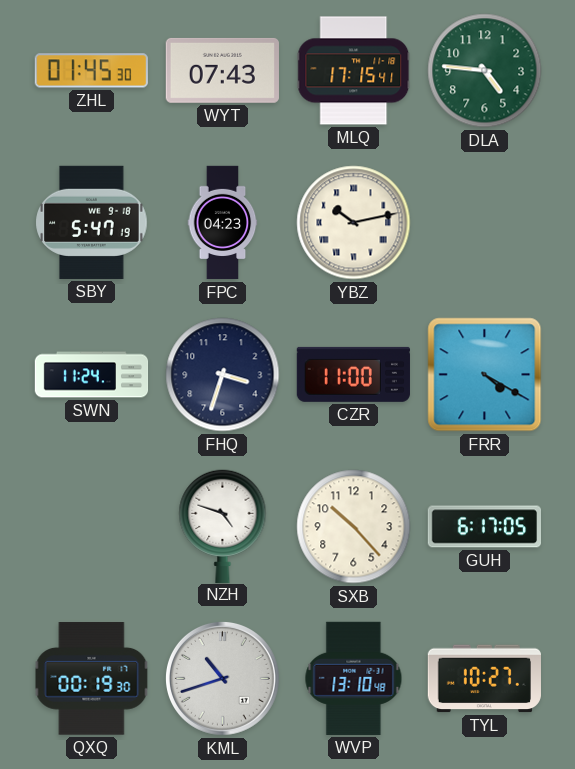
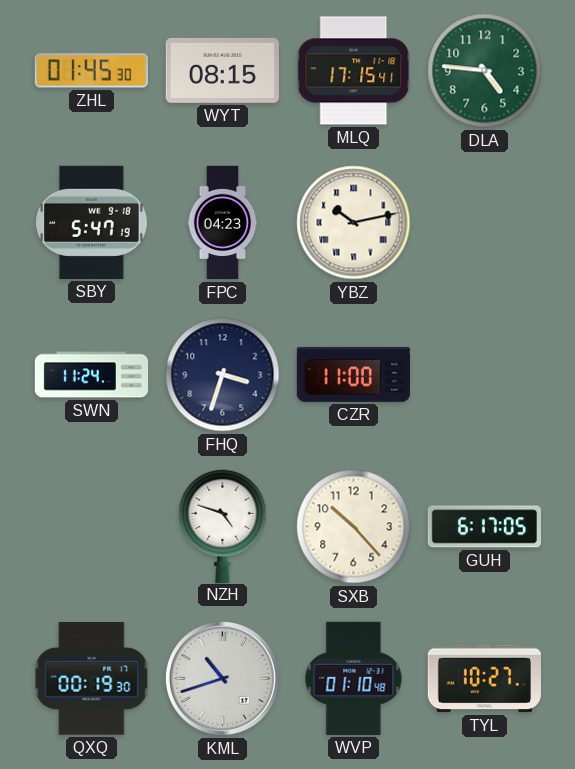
WYT: 07:43 -> 08:15
FRR: 4:20 -> none
WVP: 13:10 -> 01:10
